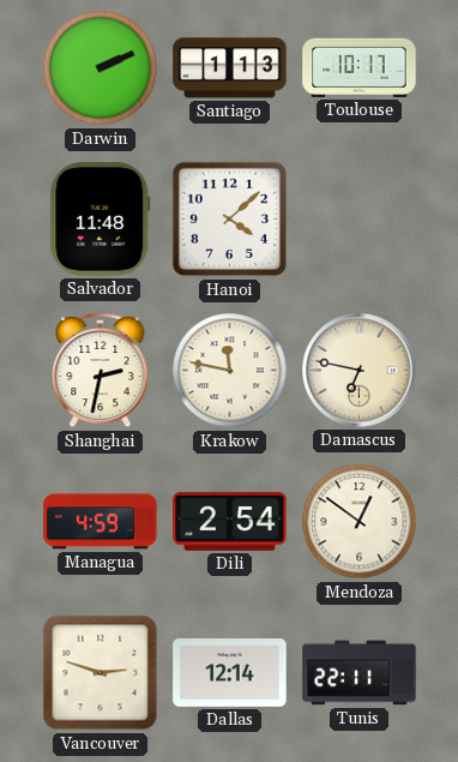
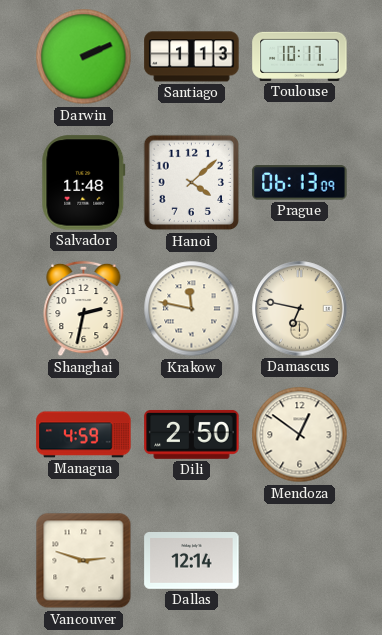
Prague: none -> 06:13
Dili: 2:54 -> 2:50
Tunis: 22:11 -> none
